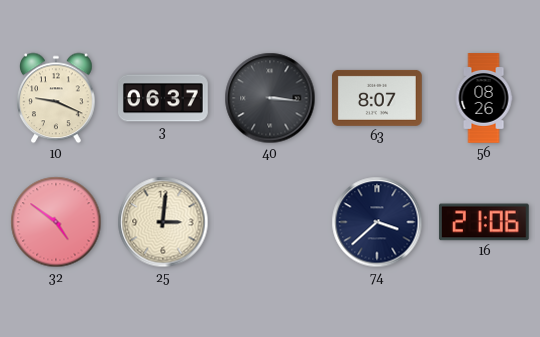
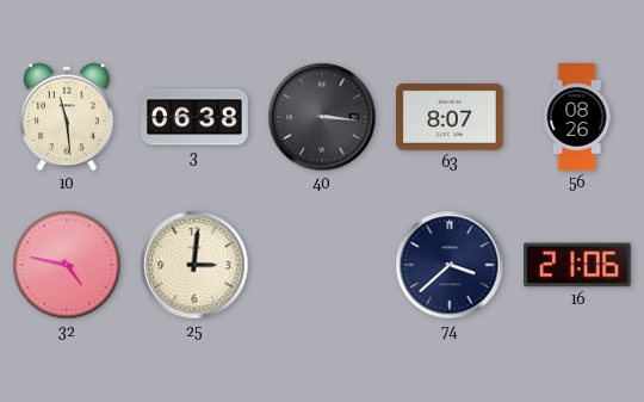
10: 9:19 -> 11:29
3: 06:37 -> 06:38
32: 4:51 -> 4:47
